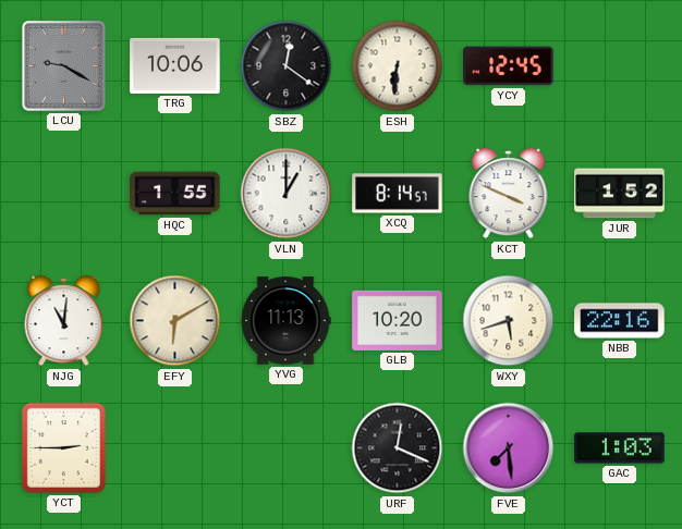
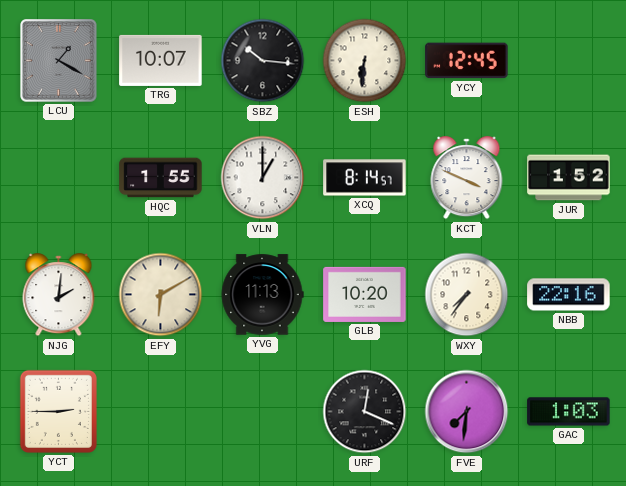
LCU: 9:20 -> 1:20
TRG: 10:06 -> 10:07
SBZ: 12:21 -> 10:16
NJG: 11:01 -> 2:01
WXY: 5:42 -> 7:36
FVE: 7:29 -> 7:31
